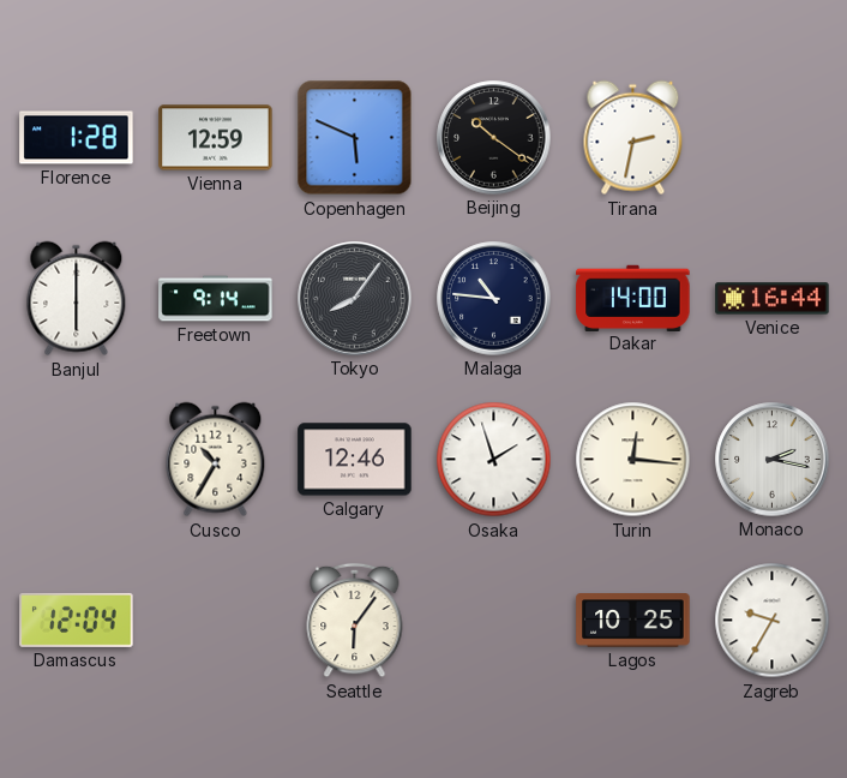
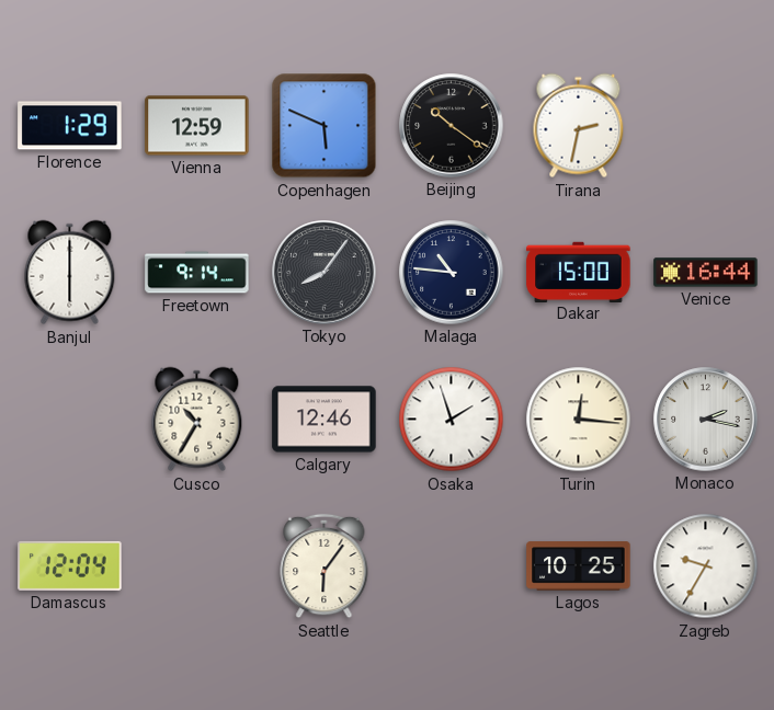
Florence: 1:28 -> 1:29
Dakar: 14:00 -> 15:00
